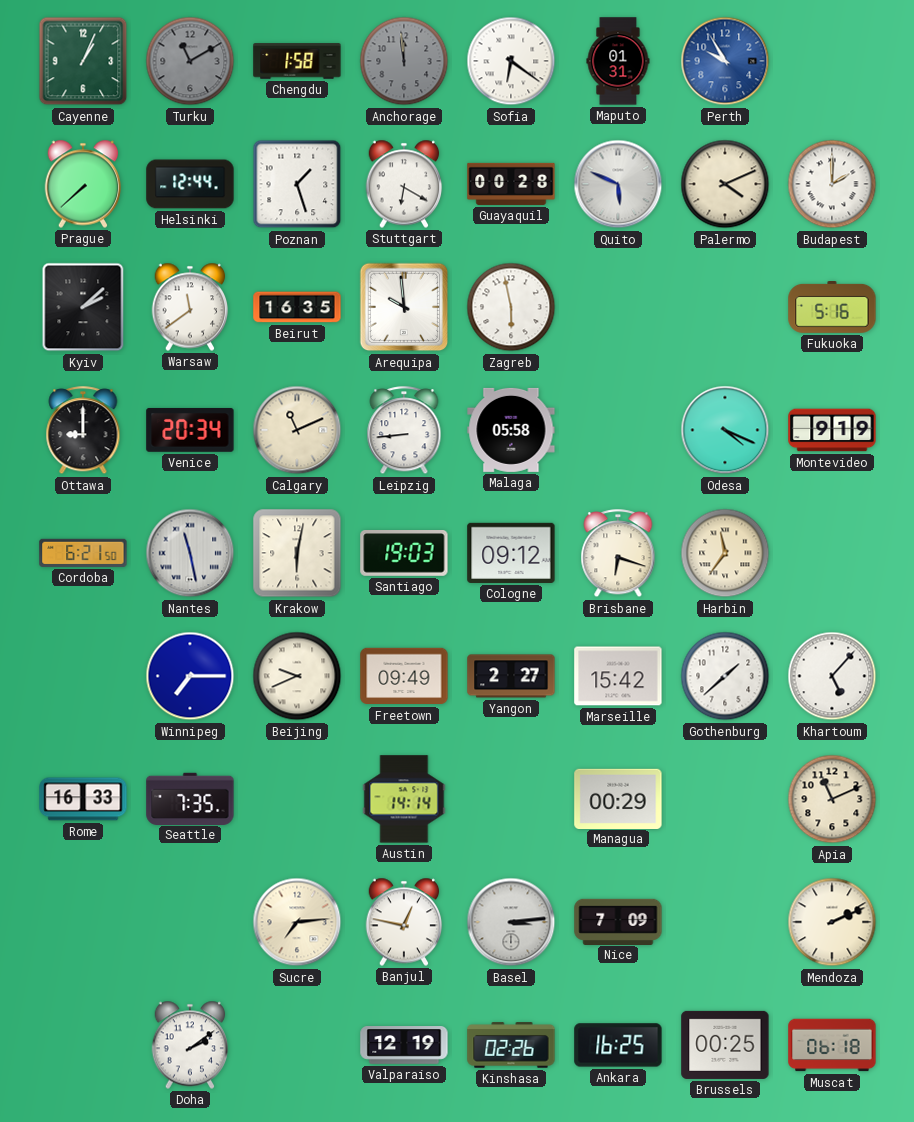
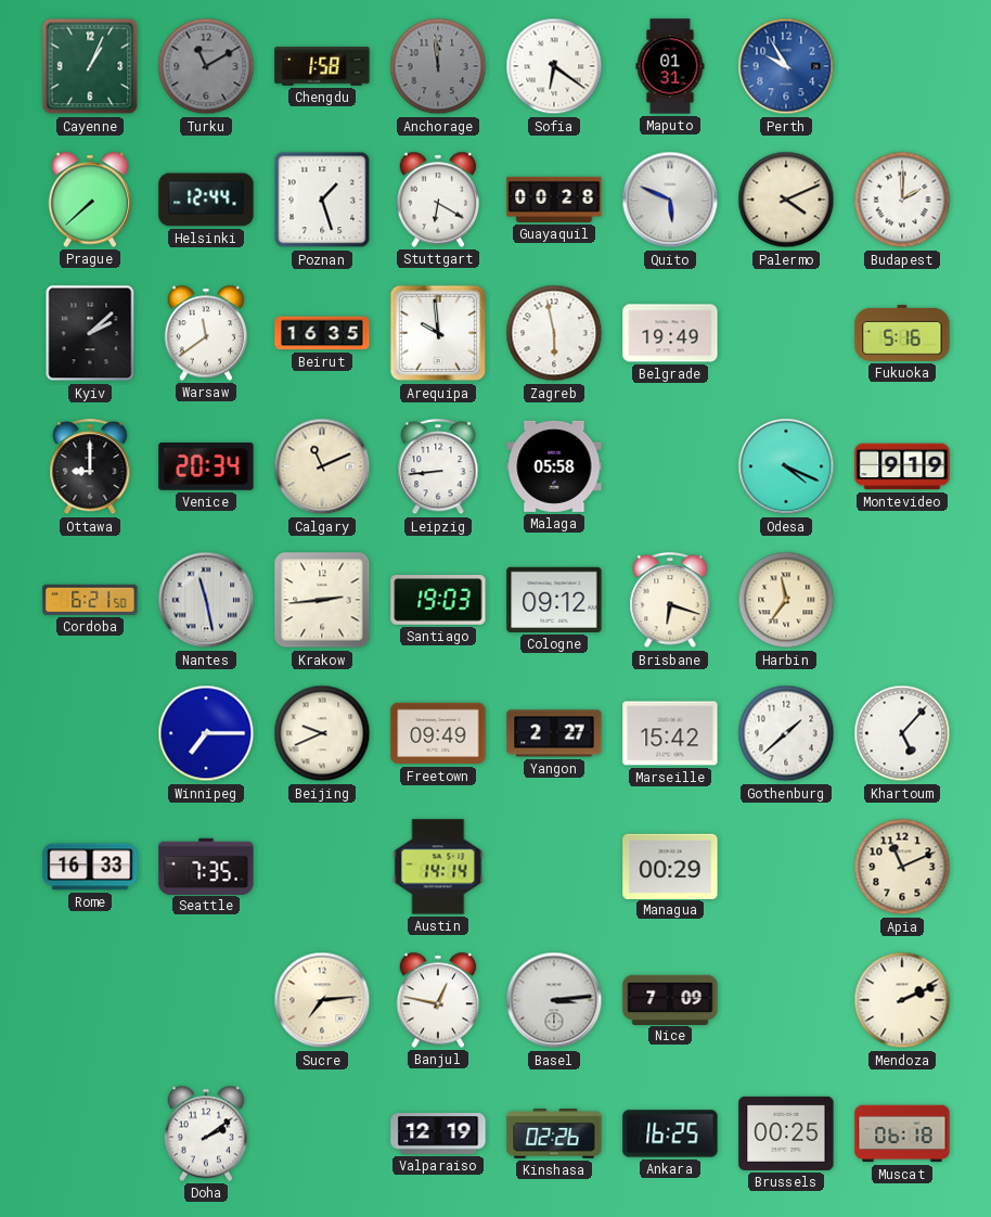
Belgrade: none -> 19:49
Krakow: 6:02 -> 2:44
